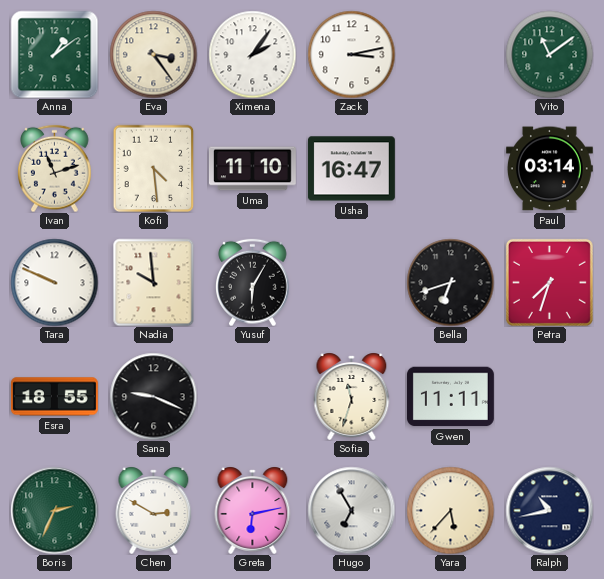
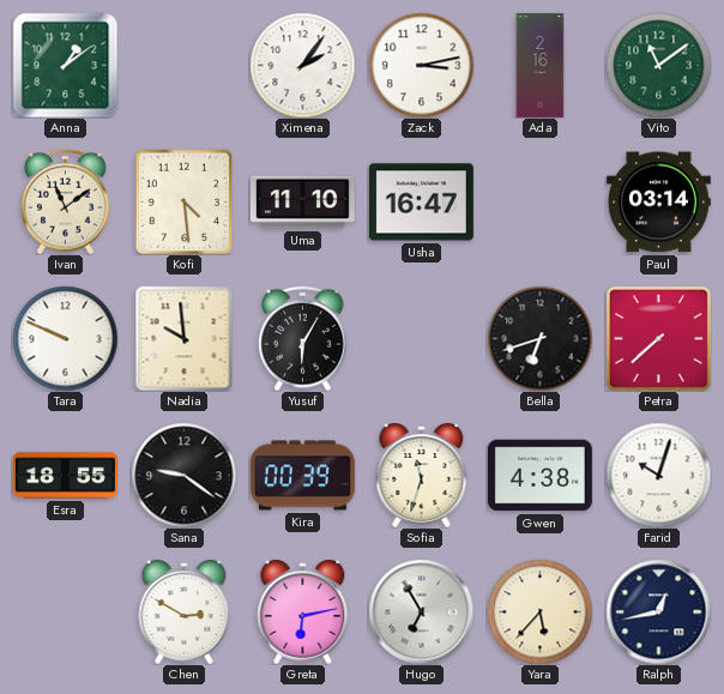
Eva: 3:24 -> none
Ada: none -> 2:16
Ivan: 11:12 -> 11:09
Petra: 7:33 -> 7:38
Sana: 9:19 -> 9:21
Kira: none -> 00:39
Gwen: 11:11 -> 4:38
Farid: none -> 10:03
Boris: 2:34 -> none
Ralph: 10:43 -> 12:43
